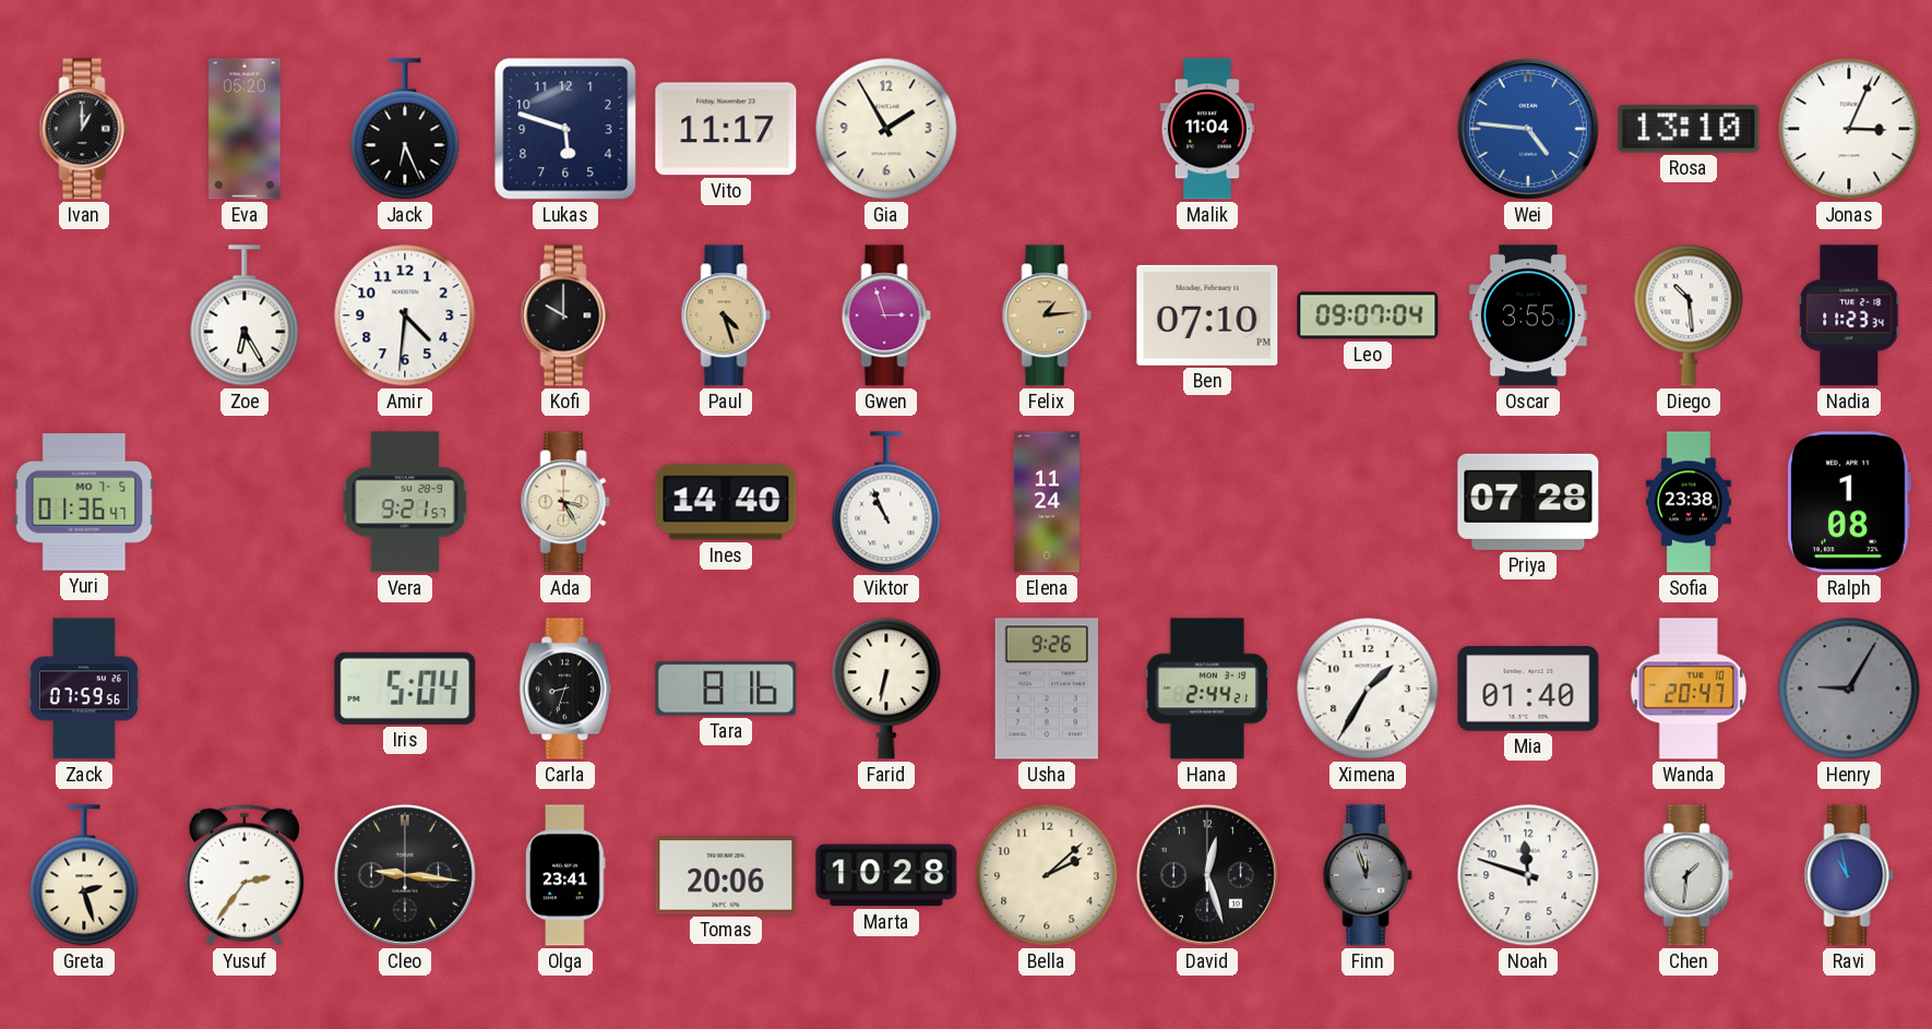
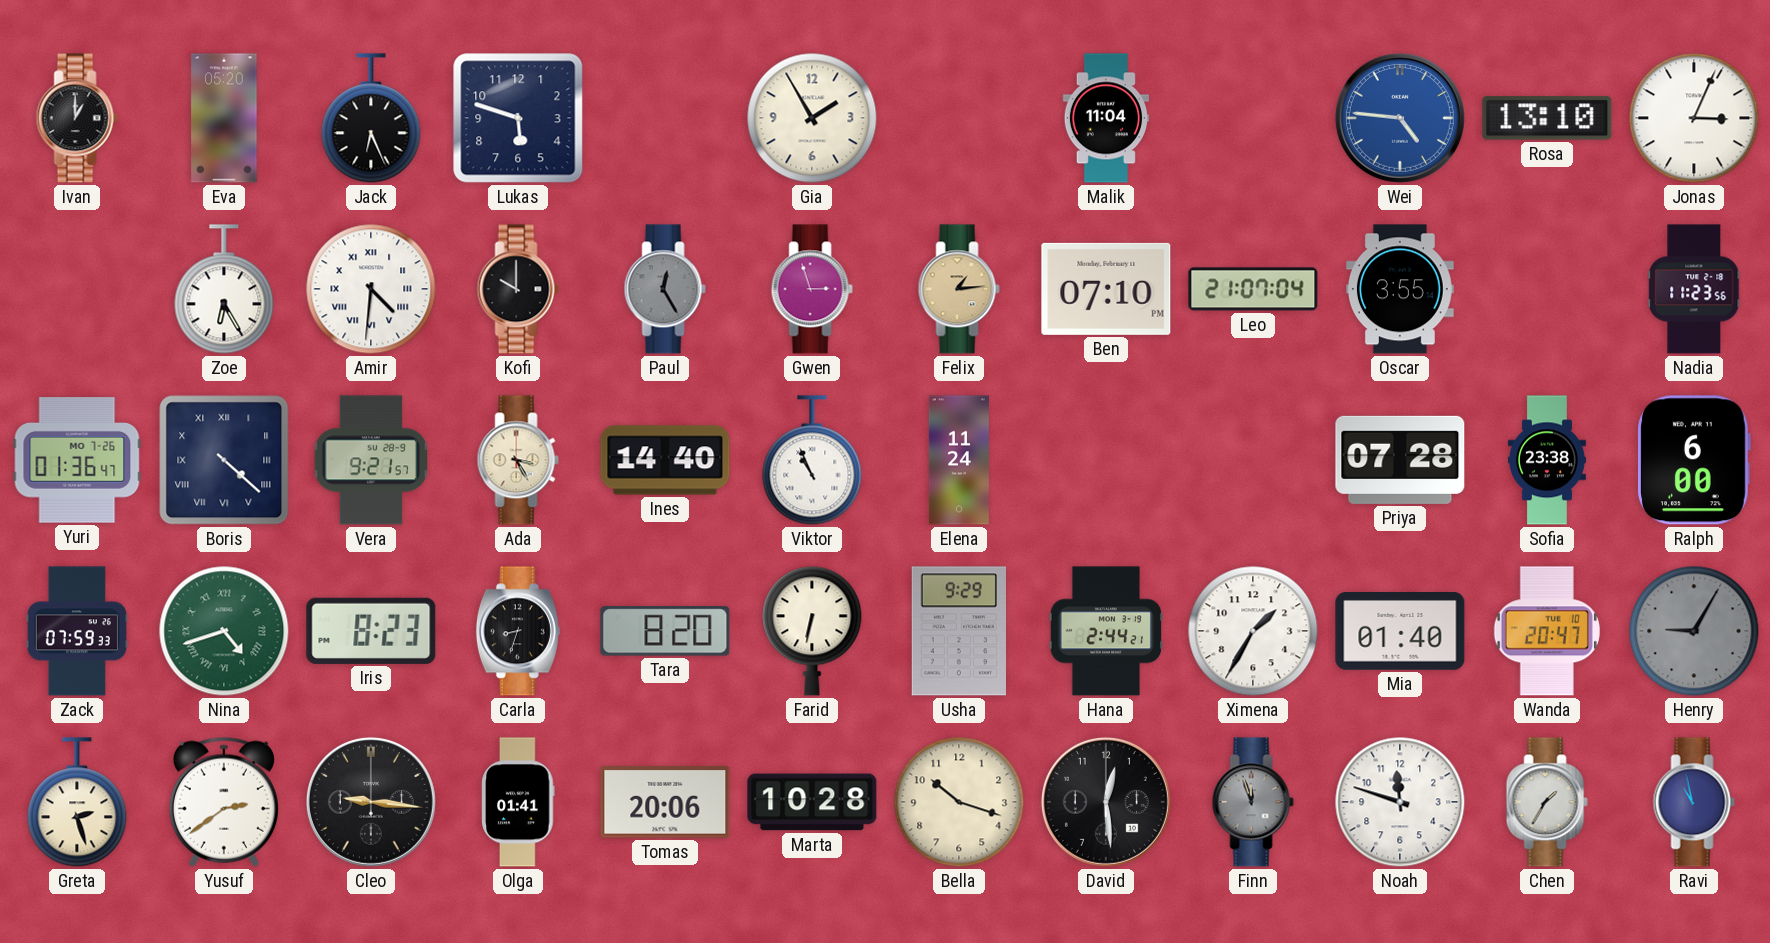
Vito: 11:17 -> none
Amir numerals: Arabic -> Roman
Paul: 4:27 -> 12:25
Paul dial: champagne -> grey
Leo: 09:07 -> 21:07
Diego: 10:29 -> none
Nadia: 11:23:34 -> 11:23:56
Yuri date: MO 7-5 -> MO 7-26
Boris: none -> 4:22
Ralph: 1:08 -> 6:00
Zack: 07:59:56 -> 07:59:33
Nina: none -> 4:42
Iris: 5:04 -> 8:23
Tara: 8:16 -> 8:20
Usha: 9:26 -> 9:29
Yusuf: 2:36 -> 2:39
Olga: 23:41 -> 01:41
Bella: 2:08 -> 10:18
David: 12:27 -> 12:29
Chen: 1:31 -> 1:35
